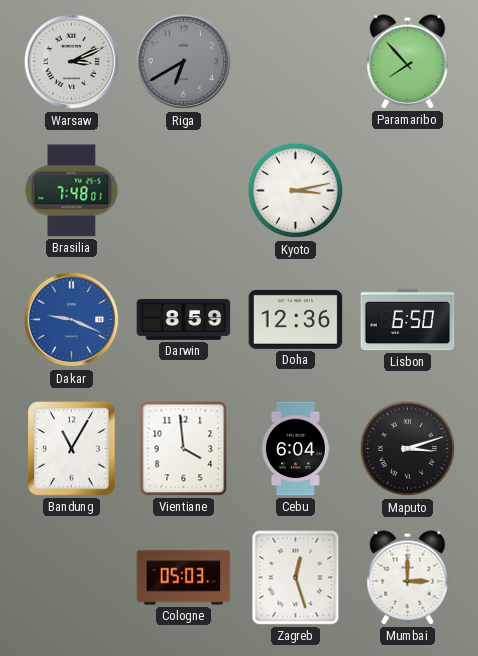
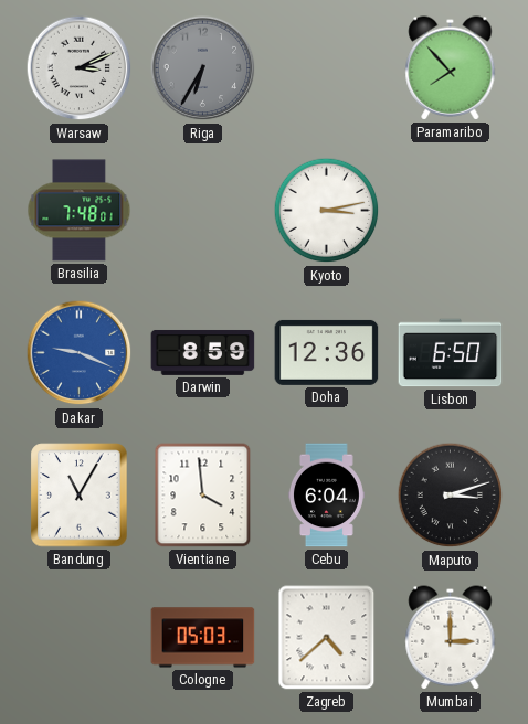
Riga: 6:40 -> 6:35
Zagreb: 12:27 -> 4:38
